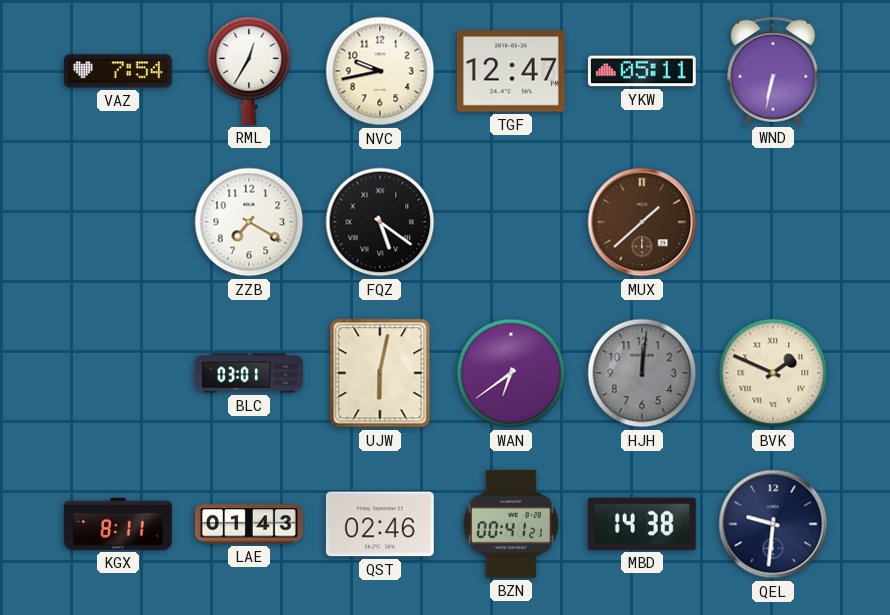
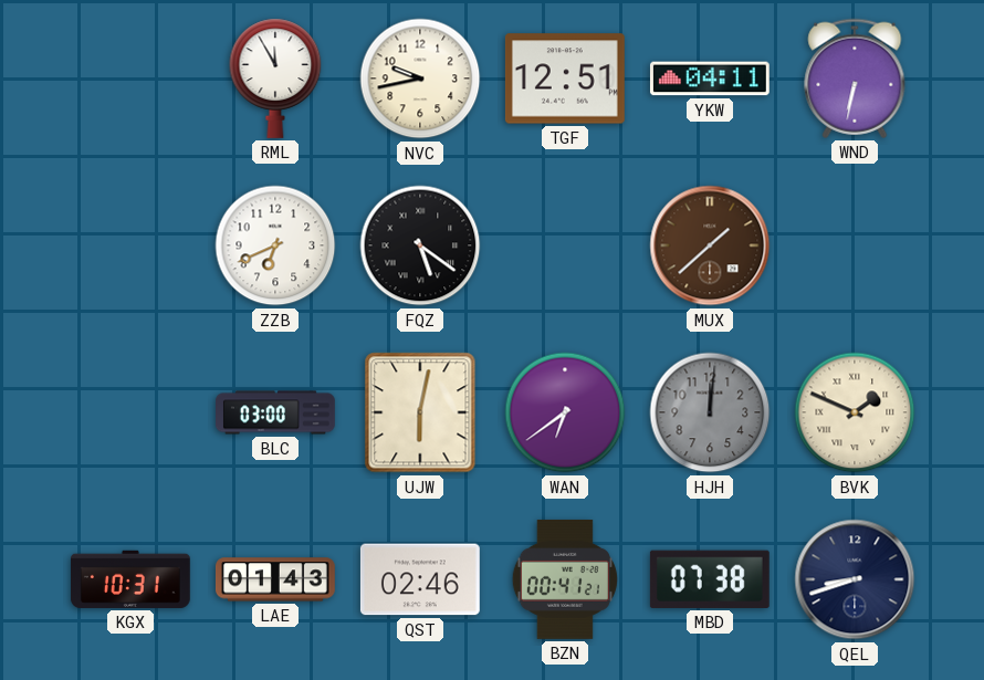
VAZ: 7:54 -> none
RML: 12:35 -> 11:55
TGF: 12:47 -> 12:51
YKW: 05:11 -> 04:11
ZZB: 7:20 -> 6:41
BLC: 03:01 -> 03:00
KGX: 8:11 -> 10:31
MBD: 14:38 -> 07:38
QEL: 9:31 -> 8:42
